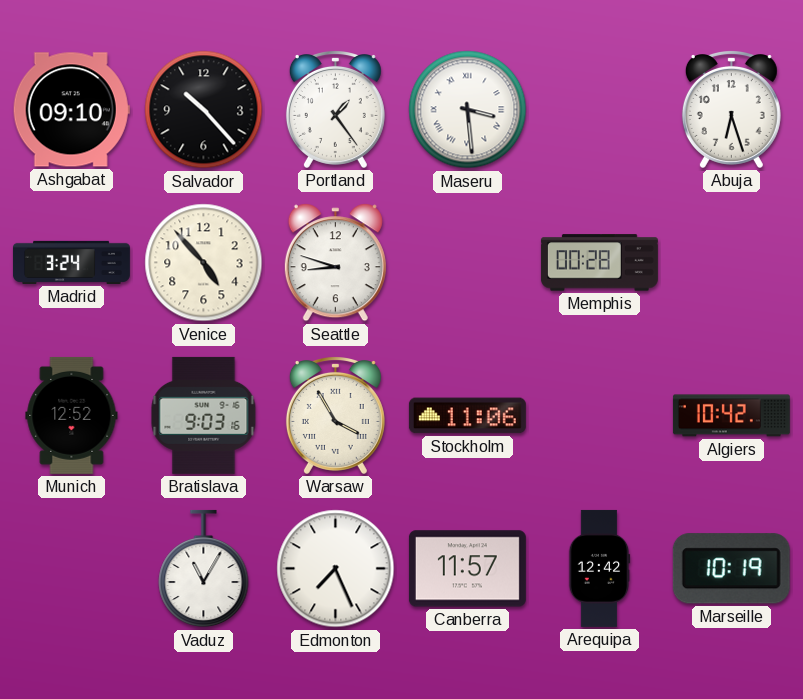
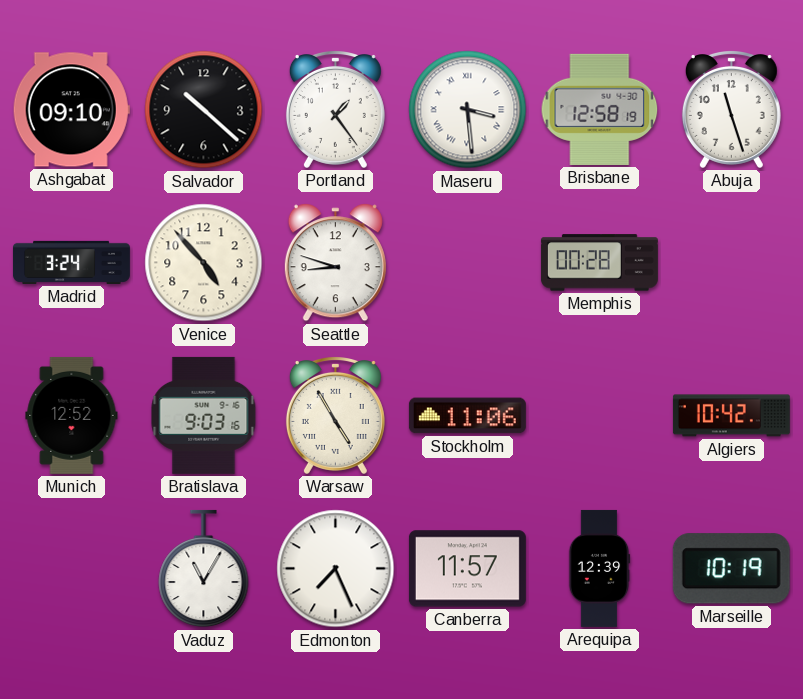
Salvador: 10:23 -> 10:22
Brisbane: none -> 12:58
Abuja: 6:27 -> 11:27
Warsaw: 3:55 -> 4:55
Arequipa: 12:42 -> 12:39
